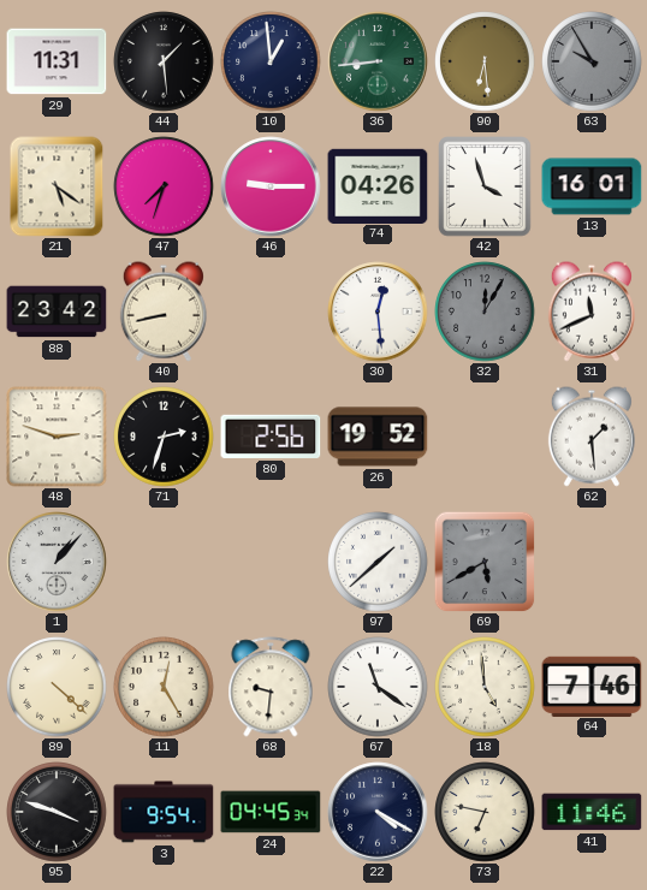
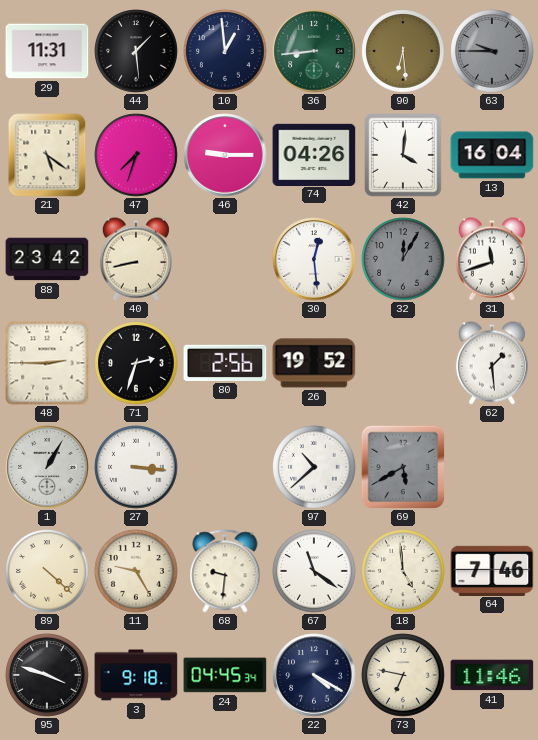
63: 9:55 -> 9:45
42: 3:57 -> 4:01
13: 16:01 -> 16:04
31: 11:41 -> 11:42
48: 2:48 -> 2:45
1: 1:07 -> 1:05
27: none -> 3:16
97: 1:38 -> 10:38
11: 12:25 -> 9:25
3: 9:54 -> 9:18
